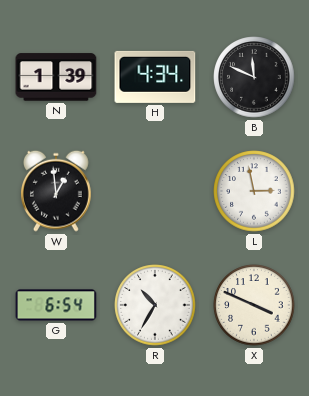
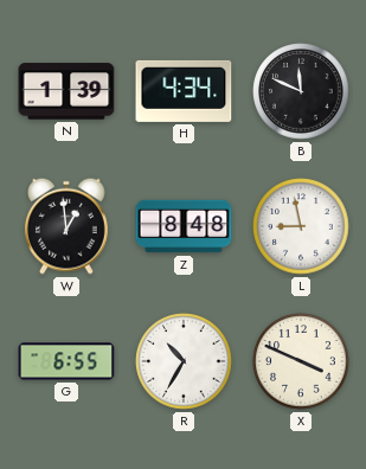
Z: none -> 8:48
L: 2:58 -> 8:58
G: 6:54 -> 6:55
